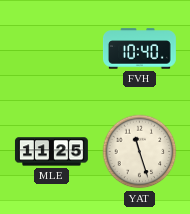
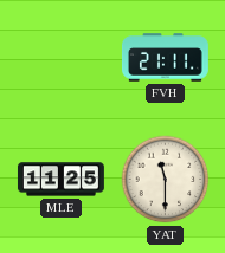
FVH: 10:40 -> 21:11
YAT: 11:27 -> 11:30
